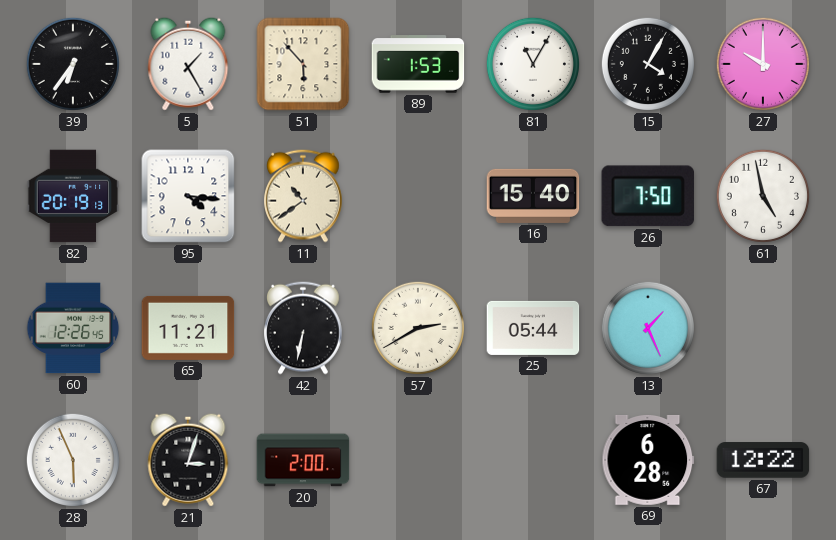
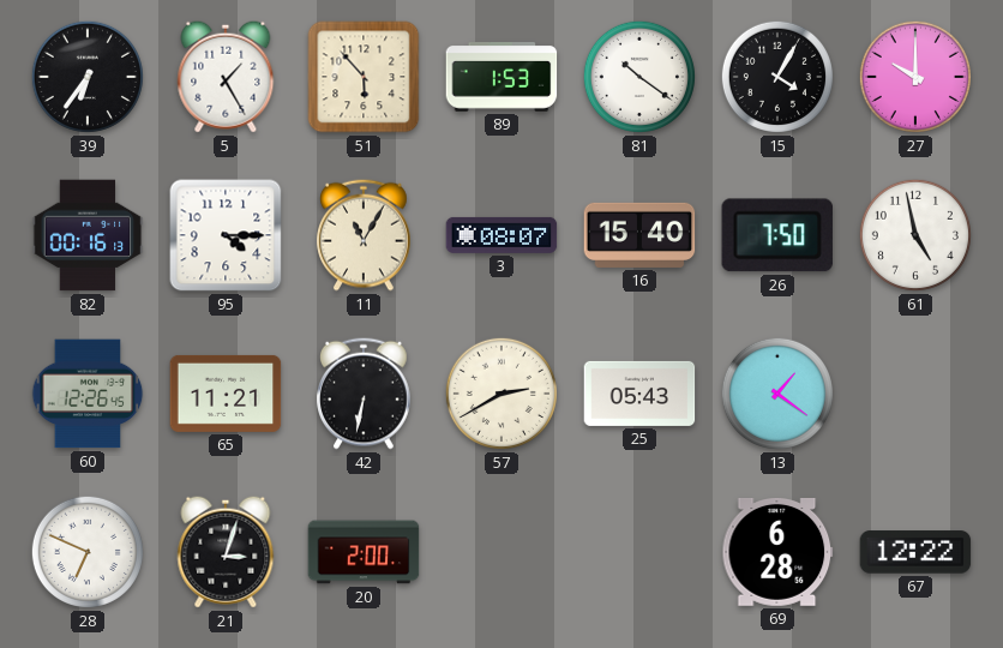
81: 11:05 -> 10:21
82: 20:19 -> 00:16
95: 4:16 -> 4:15
11: 10:39 -> 11:05
3: none -> 08:07
25: 05:44 -> 05:43
13: 1:26 -> 1:21
28: 5:56 -> 6:49
